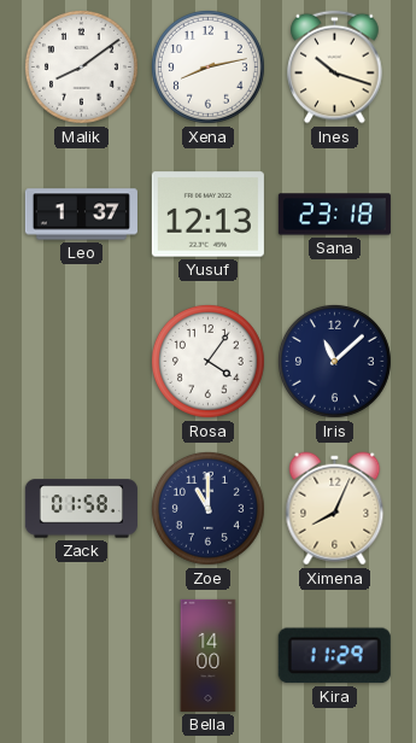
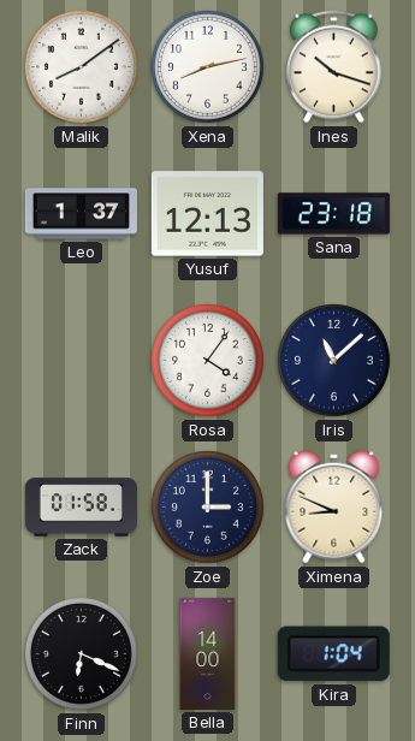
Zoe: 11:00 -> 3:00
Ximena: 8:04 -> 8:49
Finn: none -> 6:19
Kira: 11:29 -> 1:04
